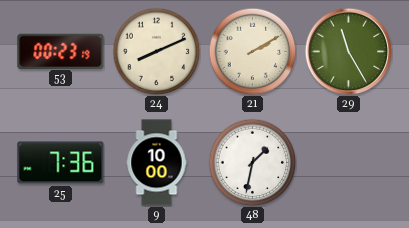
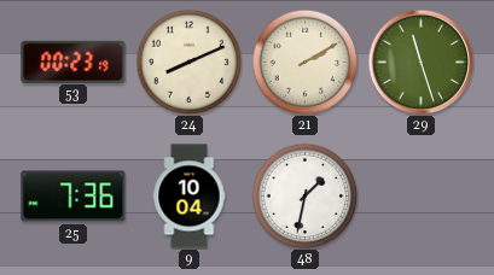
29: 11:25 -> 11:27
9: 10:00 -> 10:04
